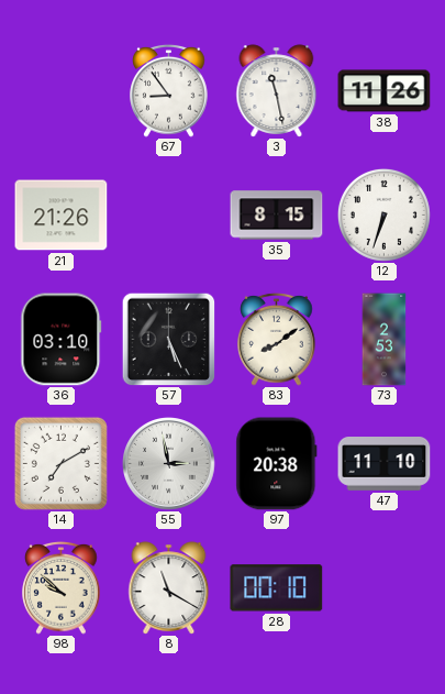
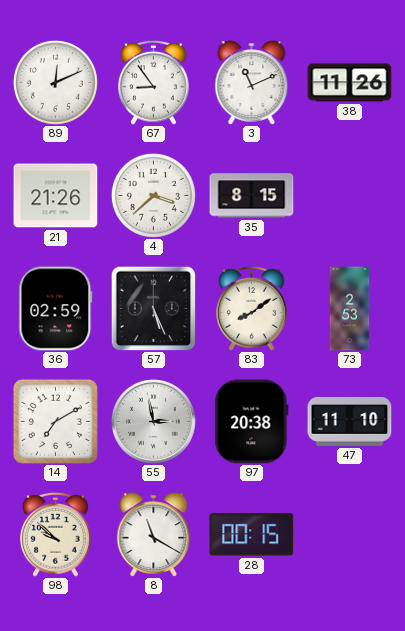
89: none -> 12:11
3: 11:28 -> 11:11
4: none -> 3:38
12: 6:33 -> none
36: 03:10 -> 02:59
28: 00:10 -> 00:15
